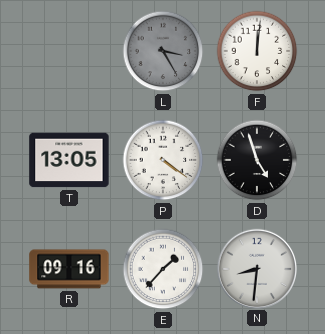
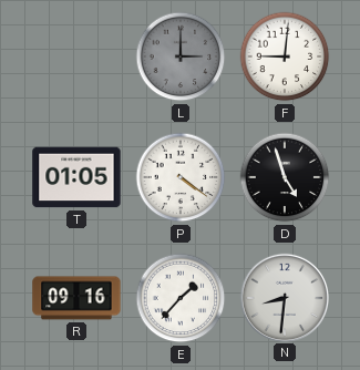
L: 3:25 -> 3:00
F: 12:01 -> 9:01
T: 13:05 -> 01:05
